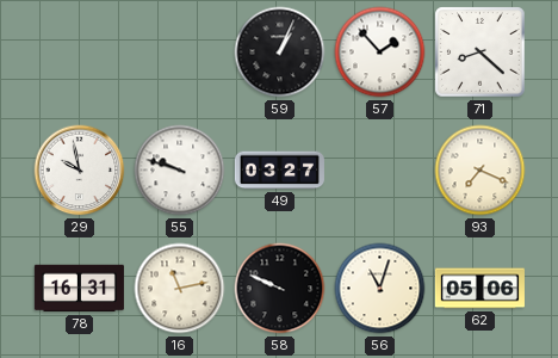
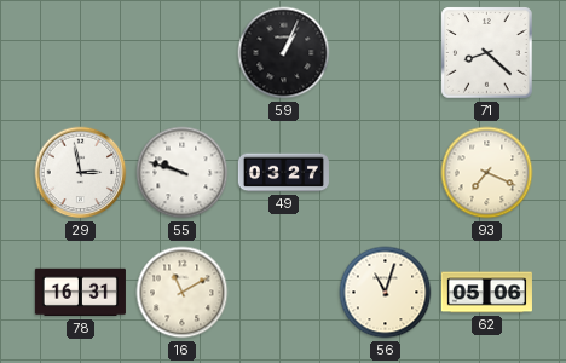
57: 1:53 -> none
29: 9:58 -> 2:58
16: 11:13 -> 11:10
58: 9:49 -> none
